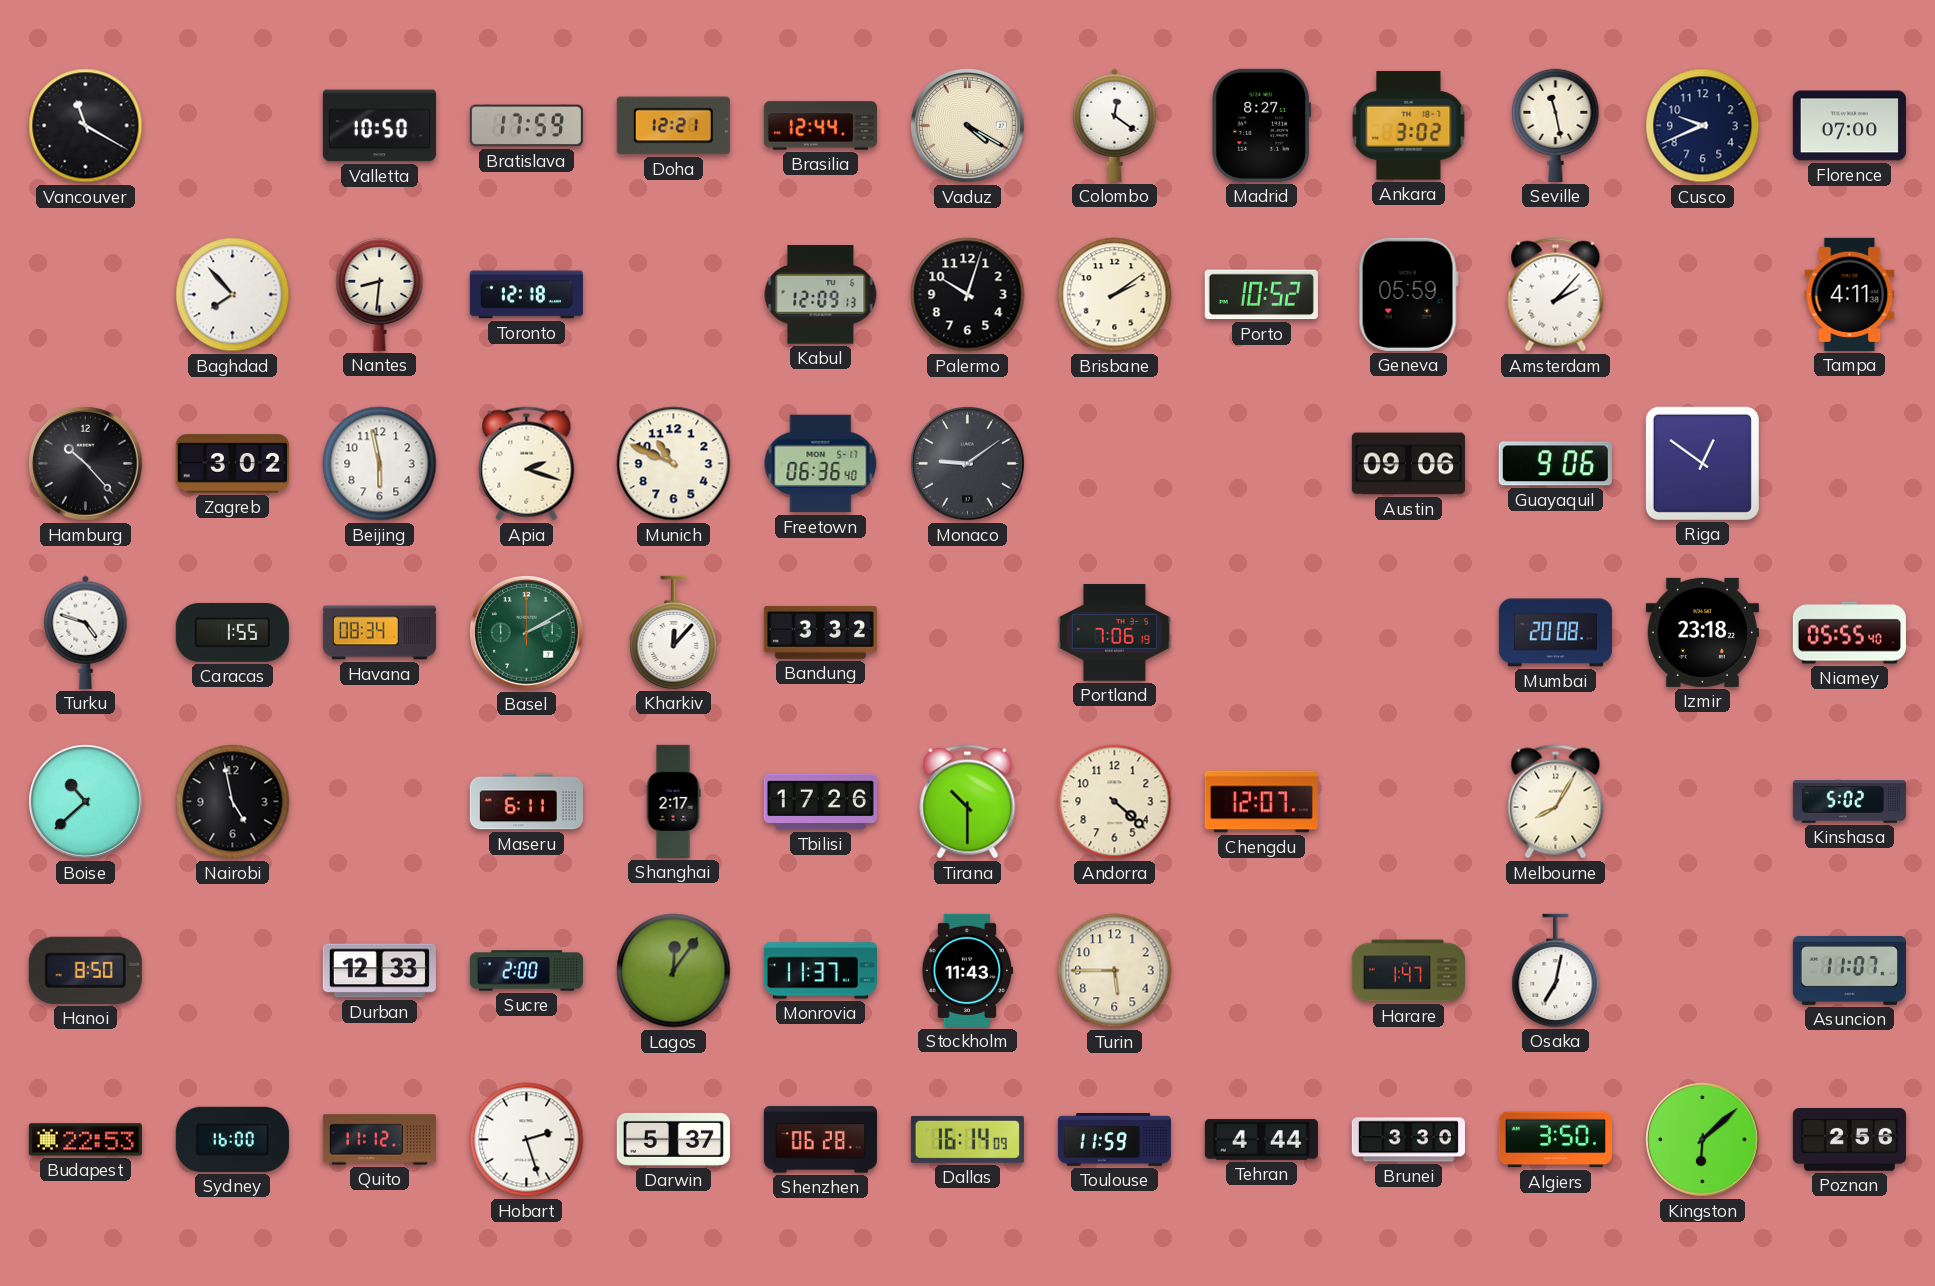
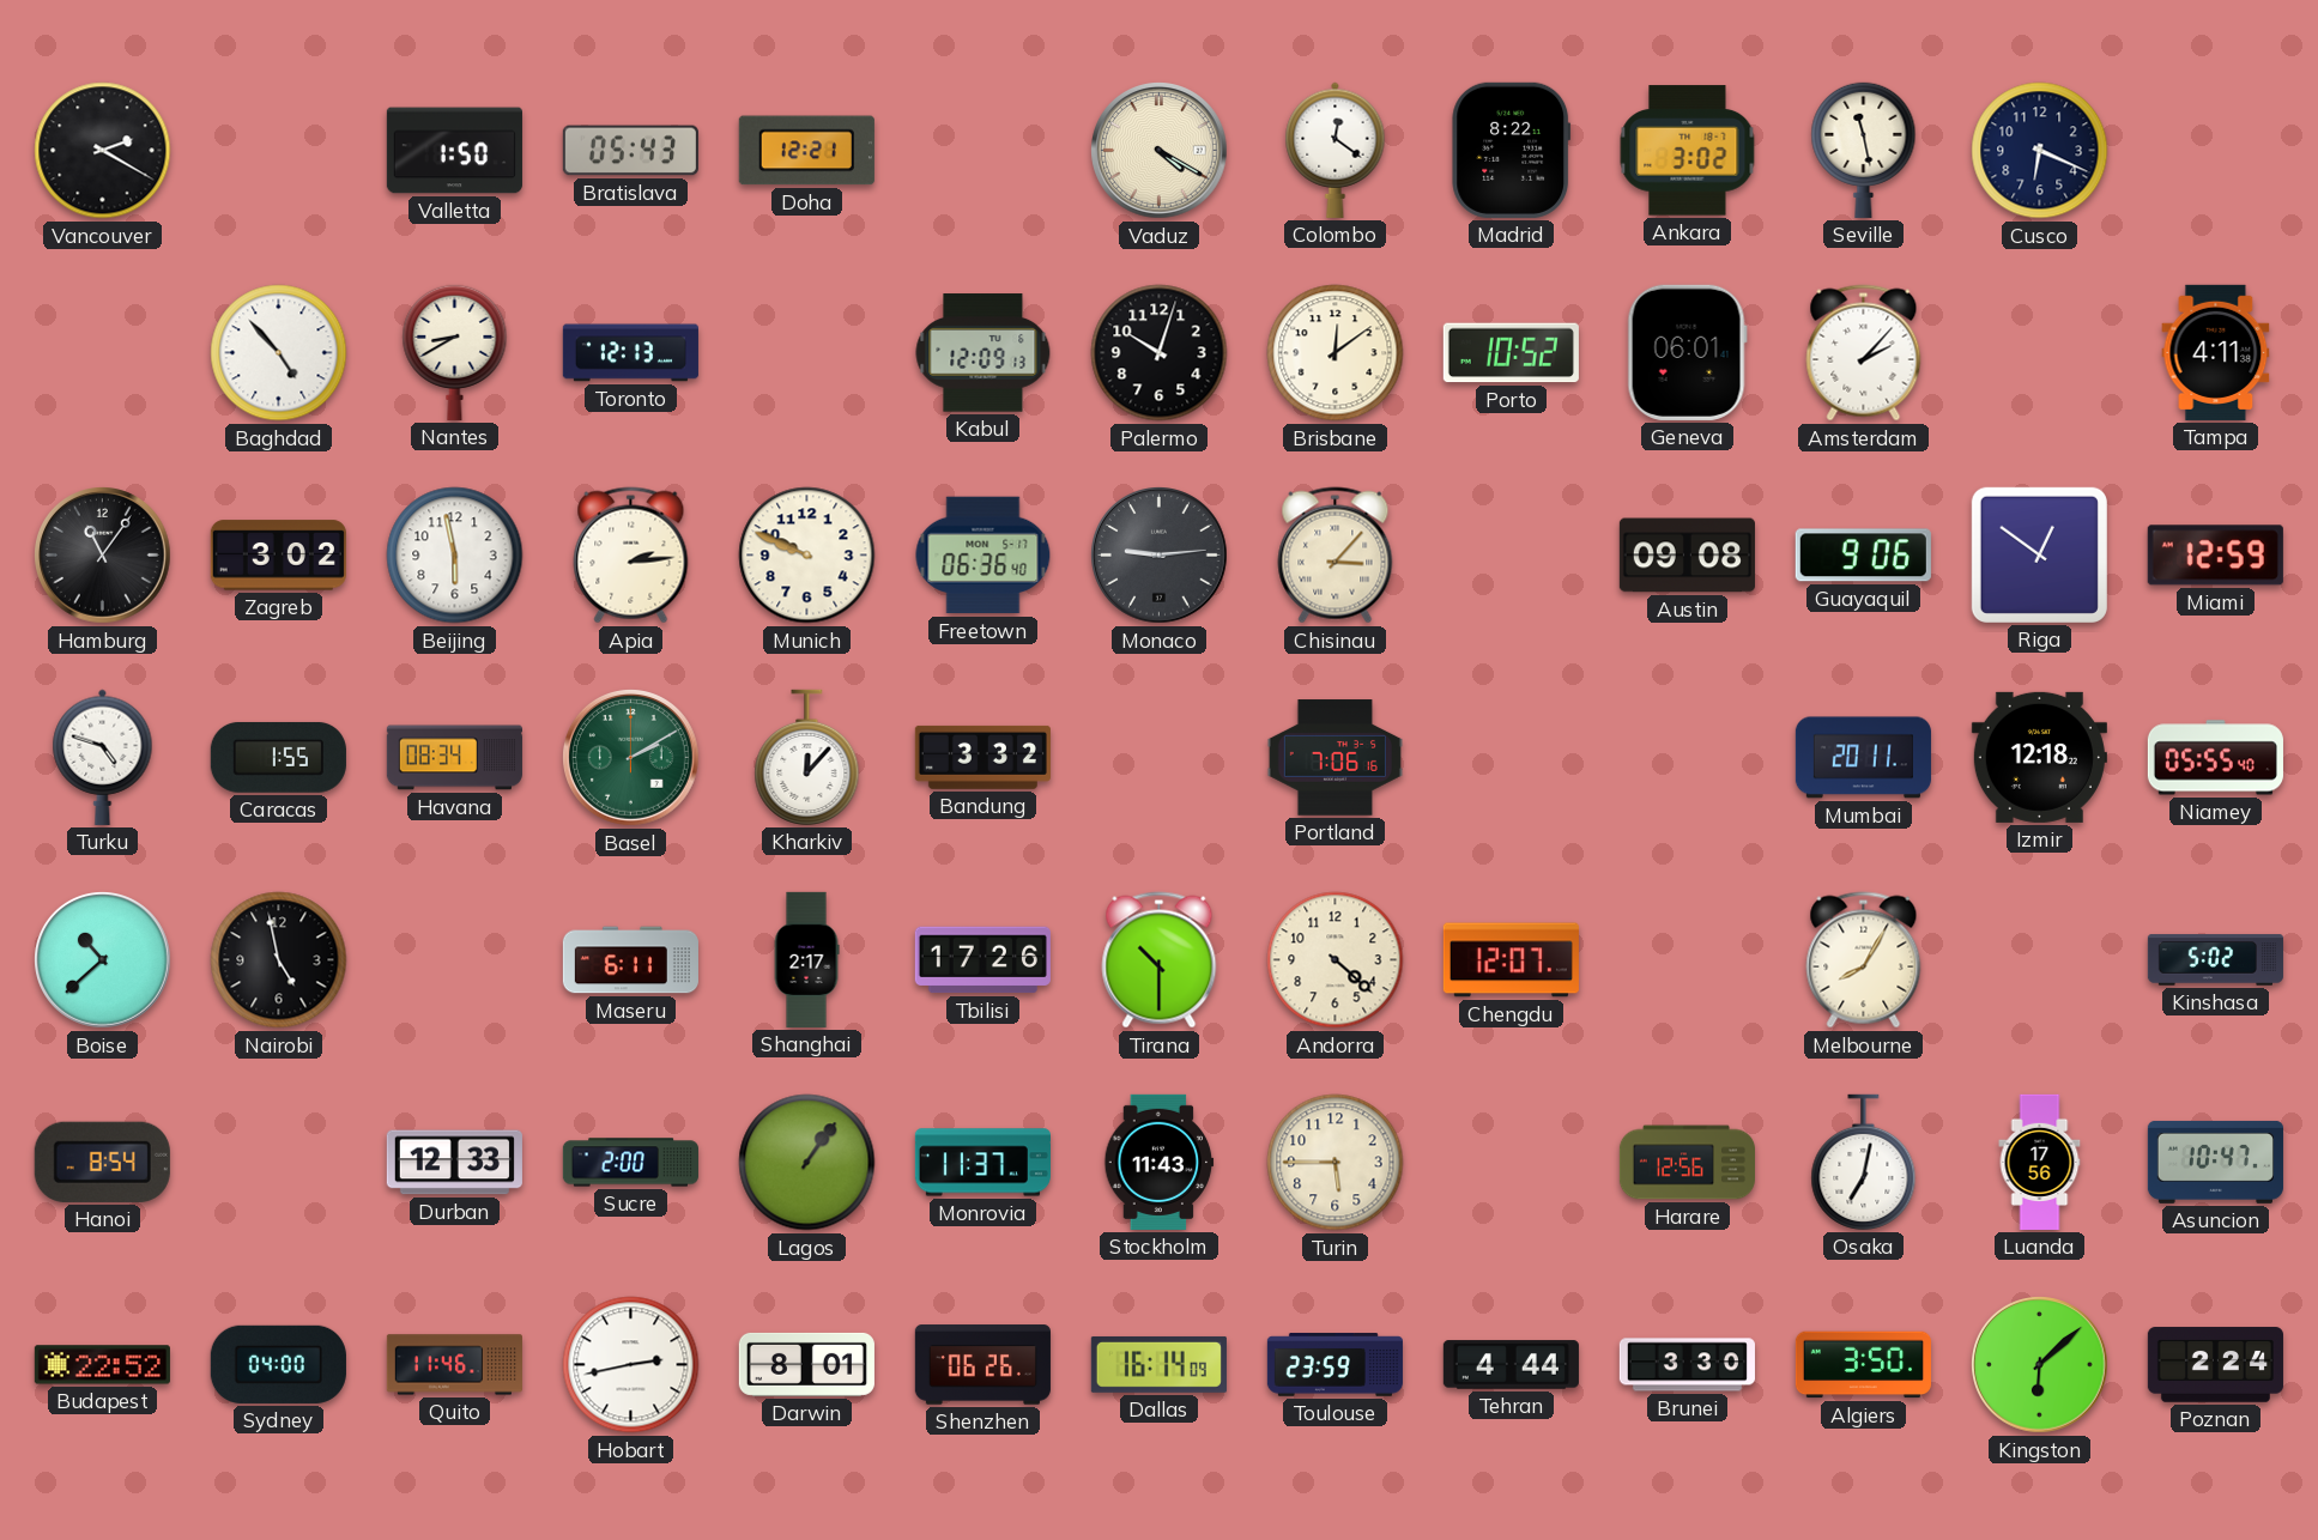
Vancouver: 11:20 -> 2:20
Valletta: 10:50 -> 1:50
Bratislava: 17:59 -> 05:43
Brasilia: 12:44 -> none
Madrid: 8:27 -> 8:22
Cusco: 9:41 -> 6:19
Florence: 07:00 -> none
Baghdad: 7:53 -> 4:53
Nantes: 8:31 -> 8:40
Toronto: 12:18 -> 12:13
Brisbane: 2:09 -> 12:09
Geneva: 05:59 -> 06:01
Hamburg: 10:23 -> 11:06
Apia: 2:18 -> 2:14
Munich: 10:49 -> 9:49
Monaco: 9:09 -> 9:14
Chisinau: none -> 3:07
Austin: 09:06 -> 09:08
Miami: none -> 12:59
Portland: 7:06:19 -> 7:06:16
Mumbai: 20:08 -> 20:11
Izmir: 23:18 -> 12:18
Hanoi: 8:50 -> 8:54
Lagos: 12:06 -> 1:06
Harare: 1:47 -> 12:56
Luanda: none -> 17:56
Asuncion: 11:07 -> 10:47
Budapest: 22:53 -> 22:52
Sydney: 16:00 -> 04:00
Quito: 11:12 -> 11:46
Hobart: 2:27 -> 2:43
Darwin: 5:37 -> 8:01
Shenzhen: 06:28 -> 06:26
Toulouse: 11:59 -> 23:59
Poznan: 2:56 -> 2:24
